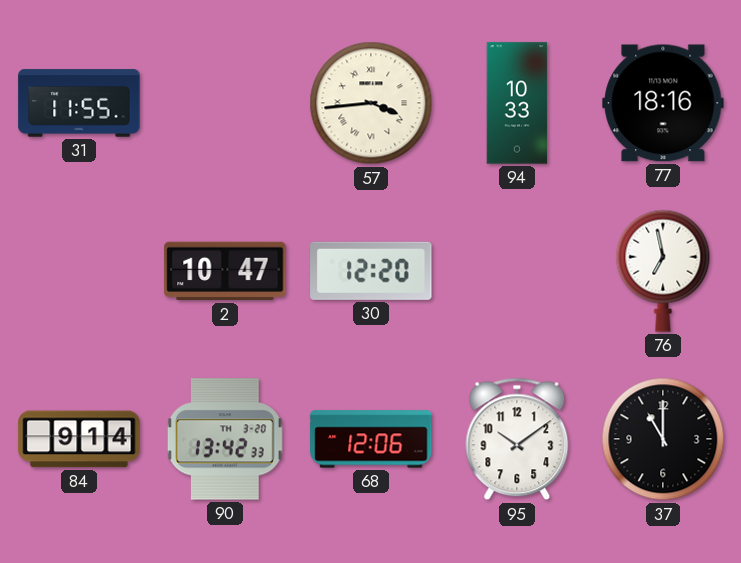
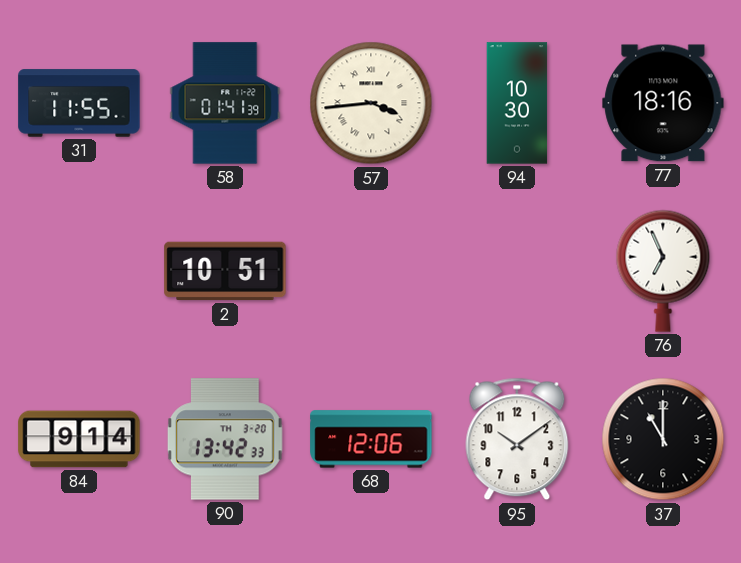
58: none -> 01:41
94: 10:33 -> 10:30
2: 10:47 -> 10:51
30: 12:20 -> none
76: 6:58 -> 6:56
